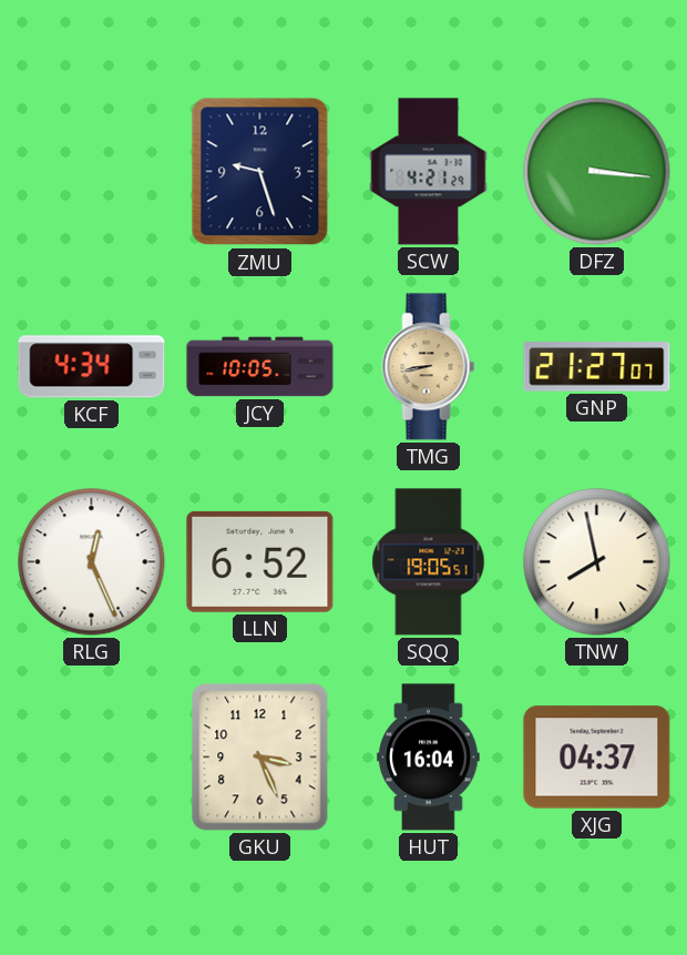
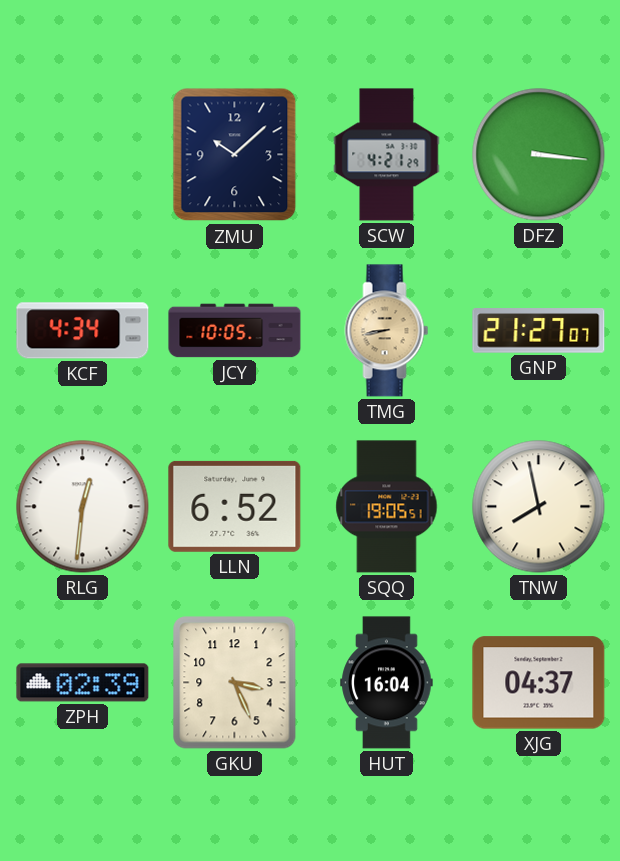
ZMU: 9:27 -> 10:08
RLG: 12:26 -> 12:31
ZPH: none -> 02:39
